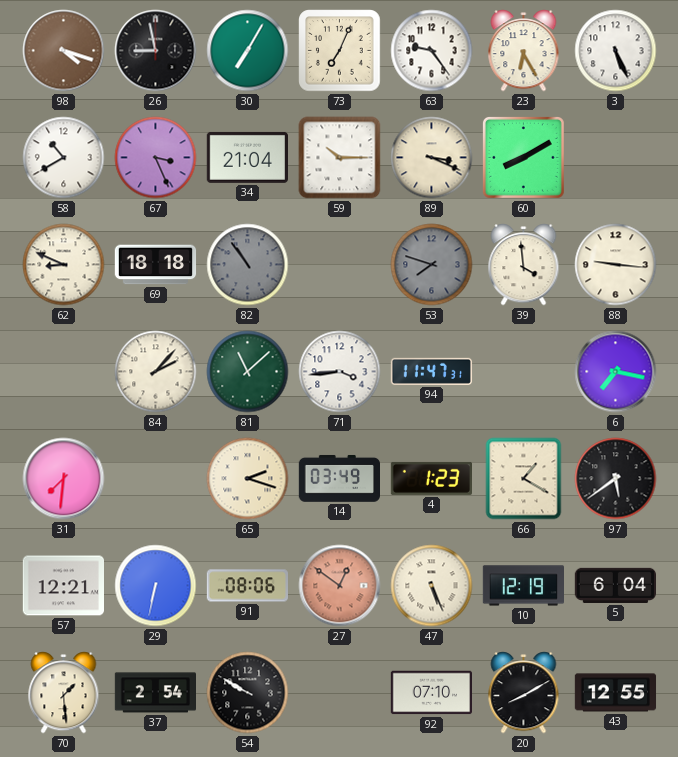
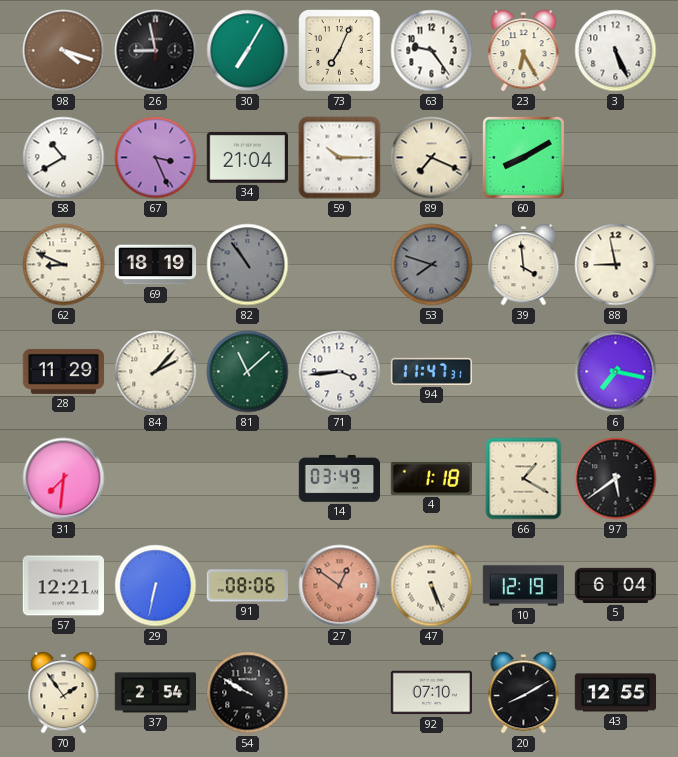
89: 3:19 -> 7:19
69: 18:18 -> 18:19
88: 9:16 -> 8:58
28: none -> 11:29
65: 2:18 -> none
4: 1:23 -> 1:18
70: 1:29 -> 1:54
